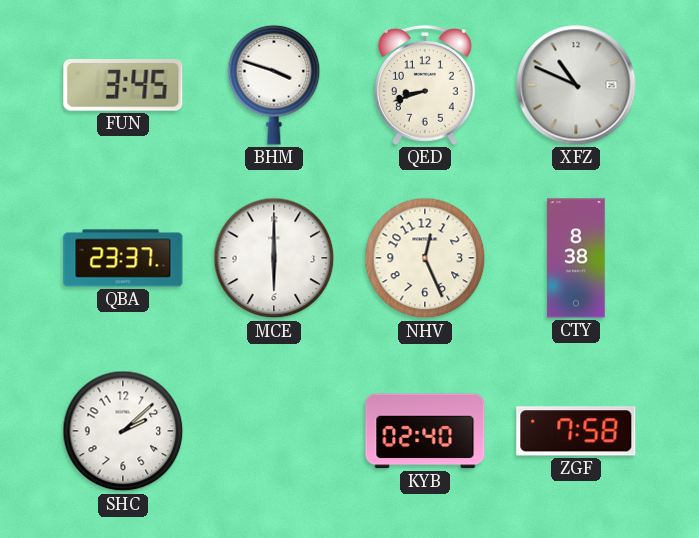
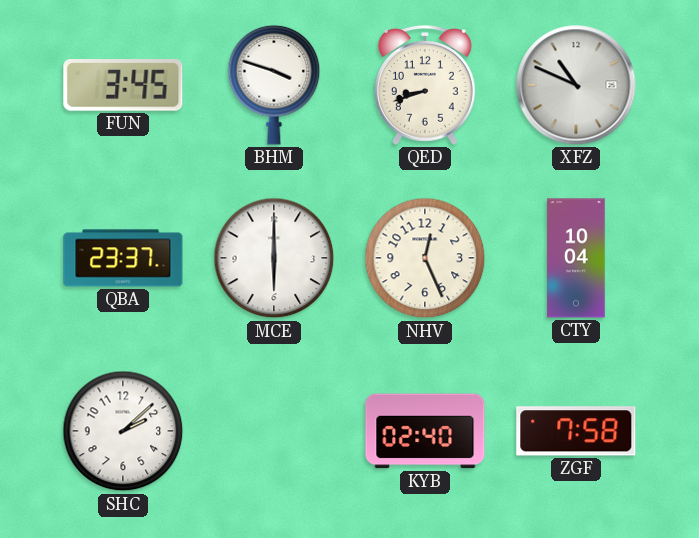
CTY: 8:38 -> 10:04
